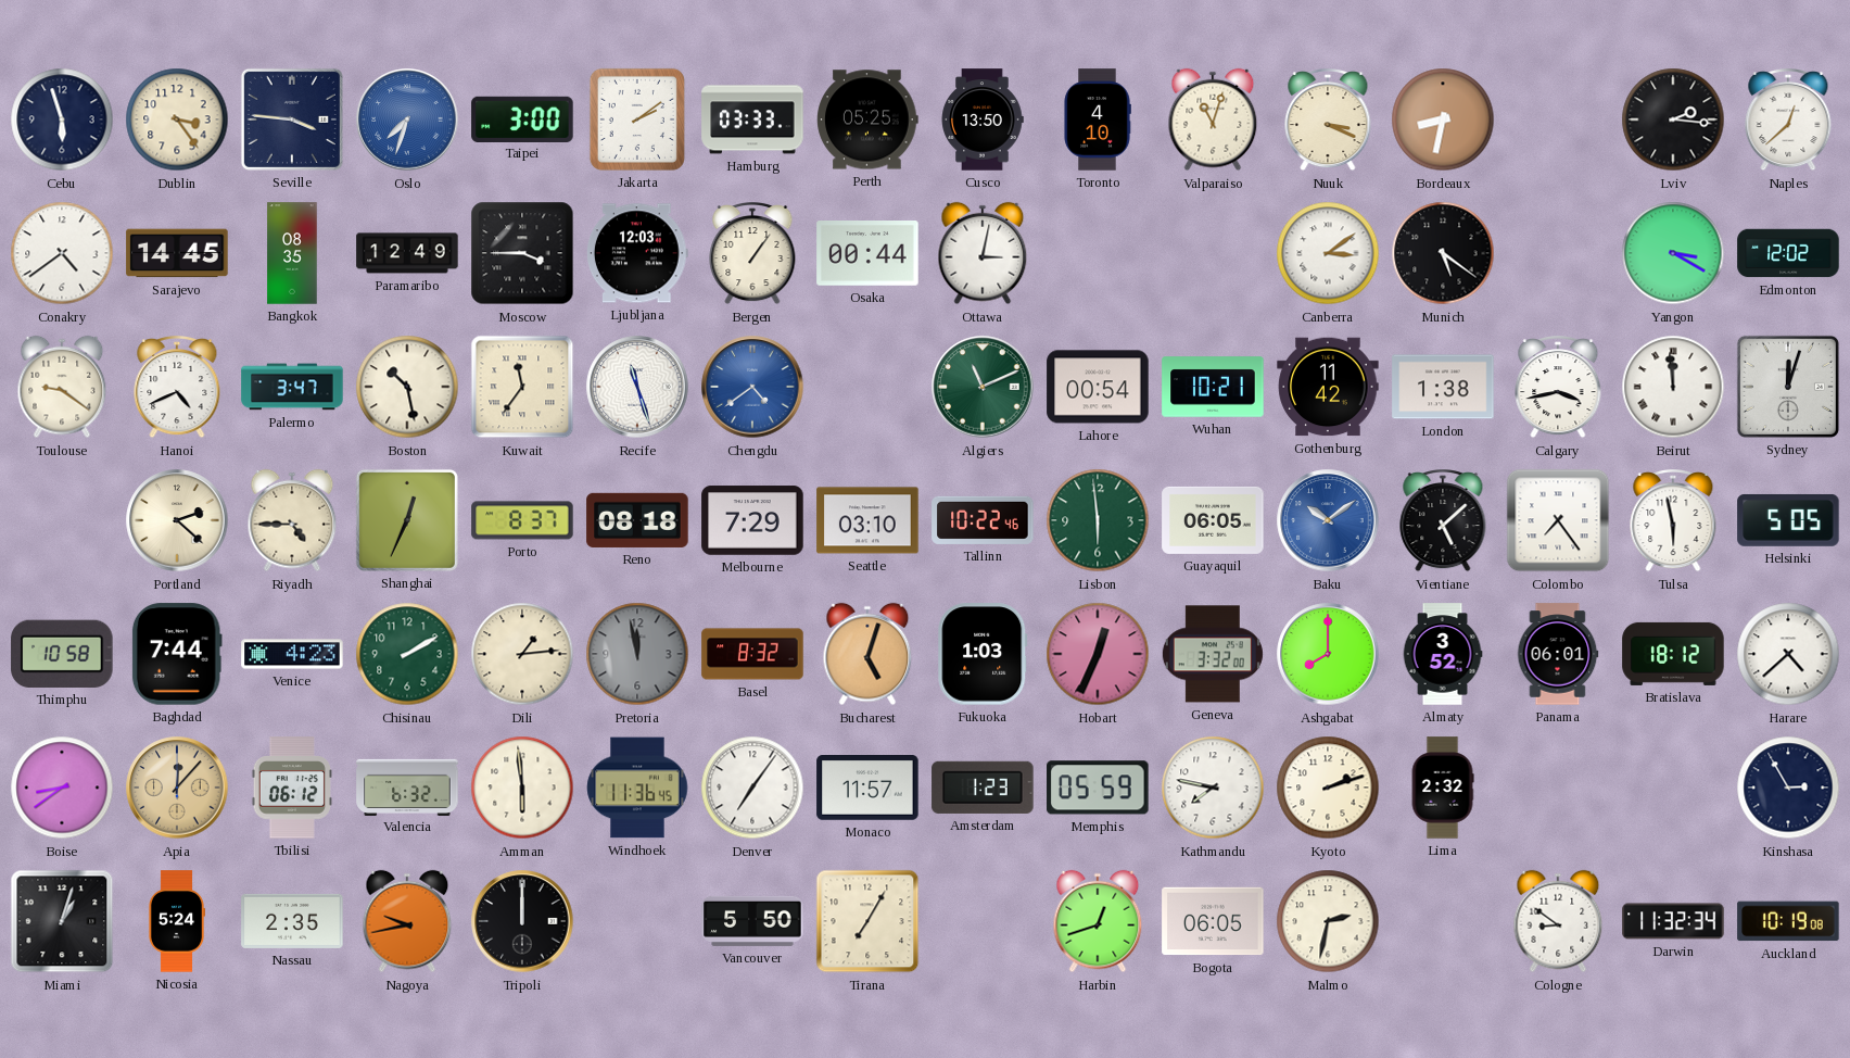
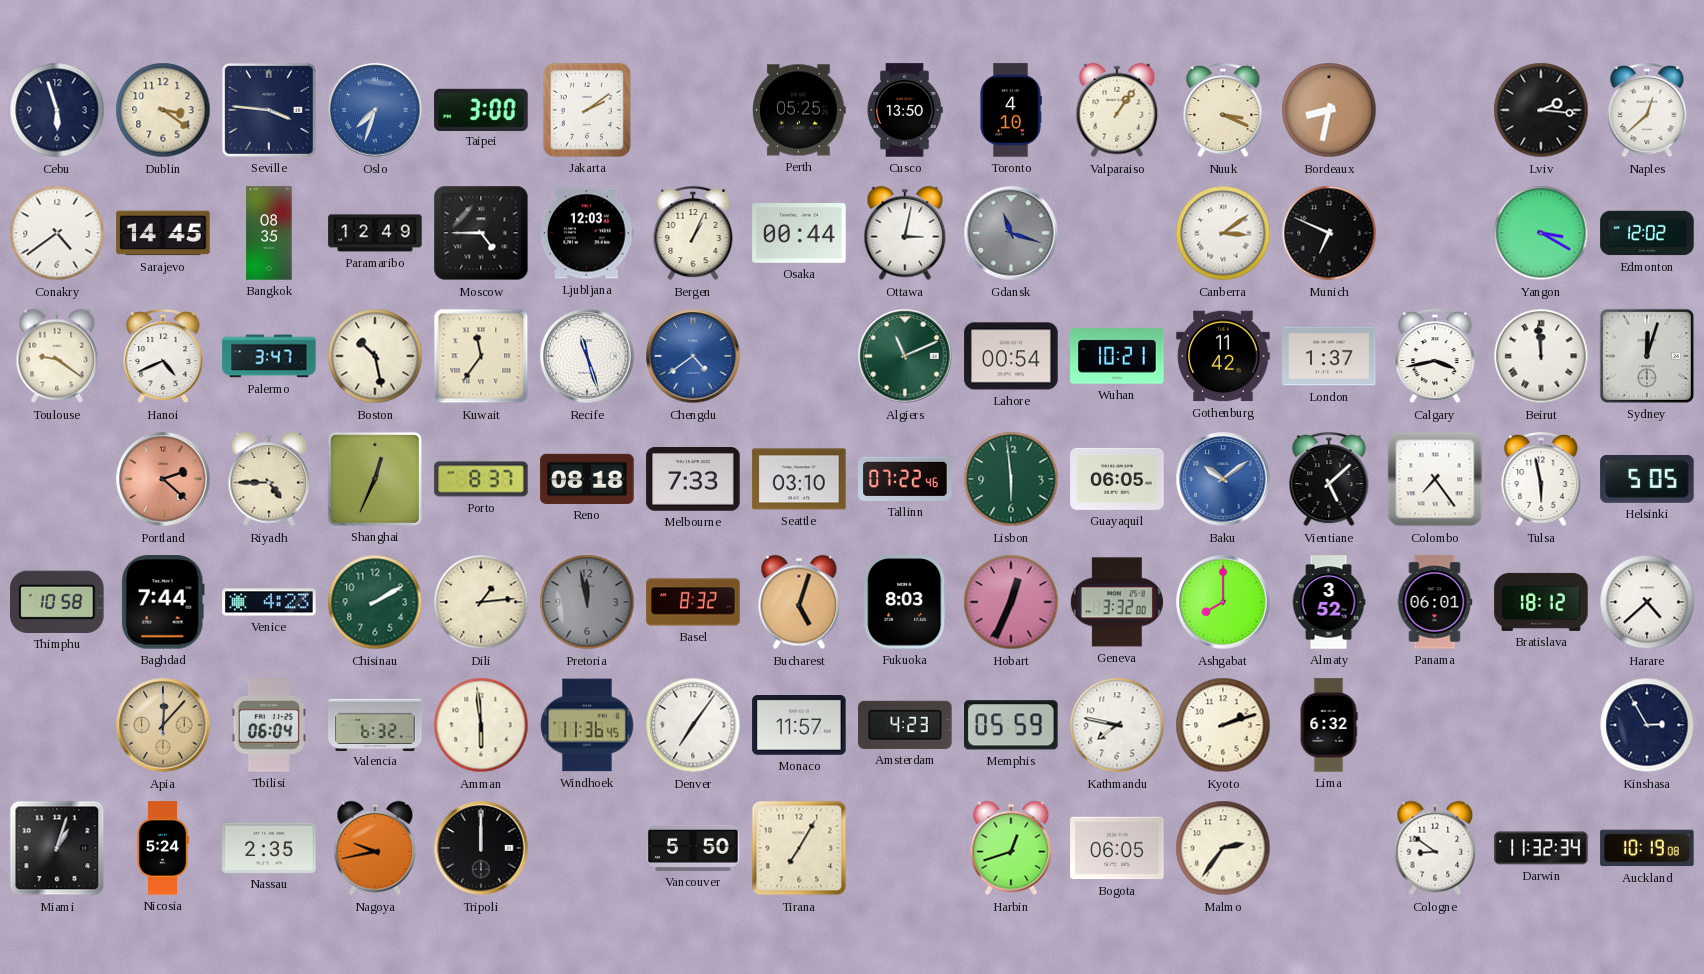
Dublin: 3:24 -> 3:21
Hamburg: 03:33 -> none
Valparaiso: 11:03 -> 1:06
Moscow: 3:45 -> 4:45
Bergen: 1:06 -> 1:04
Gdansk: none -> 11:18
Munich: 5:21 -> 6:49
London: 1:38 -> 1:37
Portland dial: cream -> salmon
Melbourne: 7:29 -> 7:33
Tallinn: 10:22 -> 07:22
Fukuoka: 1:03 -> 8:03
Boise: 8:39 -> none
Tbilisi: 06:12 -> 06:04
Amsterdam: 1:23 -> 4:23
Lima: 2:32 -> 6:32
Malmo: 2:32 -> 2:36
